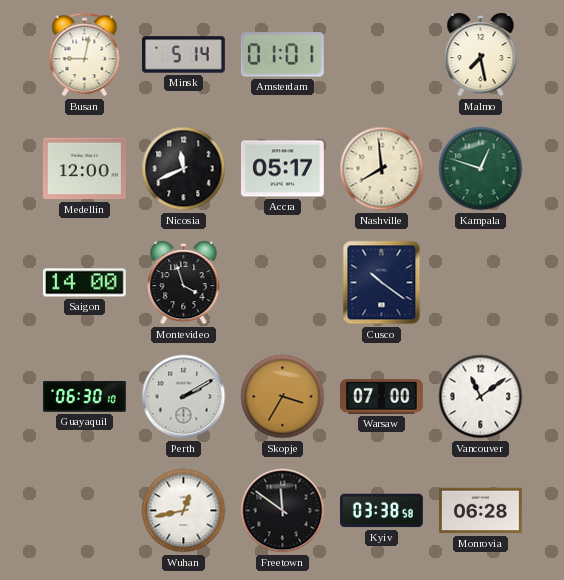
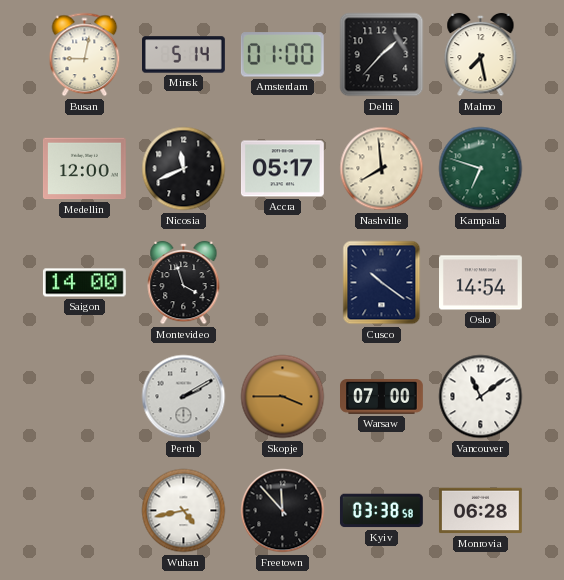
Amsterdam: 01:01 -> 01:00
Delhi: none -> 1:37
Kampala: 12:48 -> 6:48
Oslo: none -> 14:54
Guayaquil: 06:30 -> none
Skopje: 3:35 -> 3:45
Wuhan: 12:43 -> 4:43
Freetown: 11:51 -> 11:53
